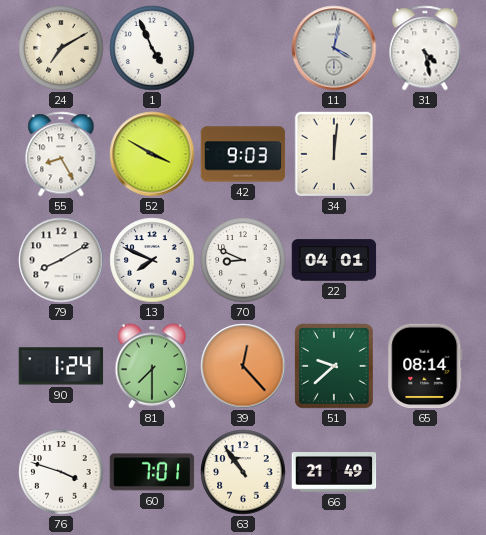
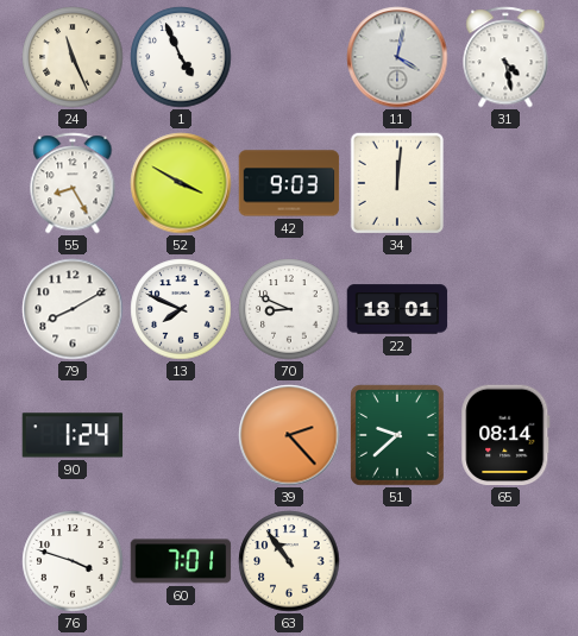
24: 7:10 -> 11:26
22: 04:01 -> 18:01
81: 7:30 -> none
39: 12:23 -> 2:23
66: 21:49 -> none
